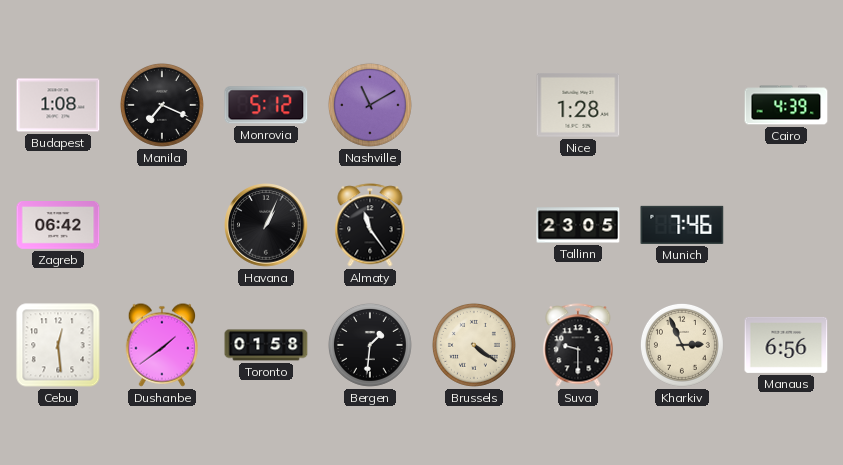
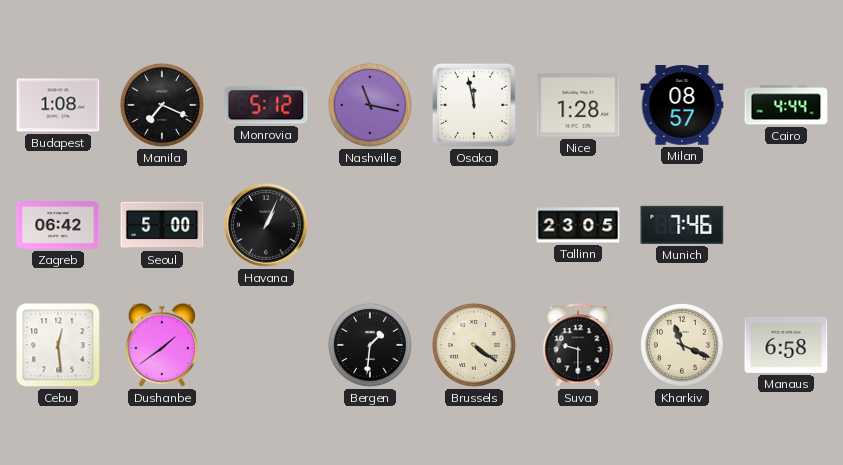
Nashville: 11:10 -> 11:17
Osaka: none -> 11:58
Milan: none -> 08:57
Cairo: 4:39 -> 4:44
Seoul: none -> 5:00
Almaty: 11:24 -> none
Toronto: 01:58 -> none
Kharkiv: 2:56 -> 11:19
Manaus: 6:56 -> 6:58
